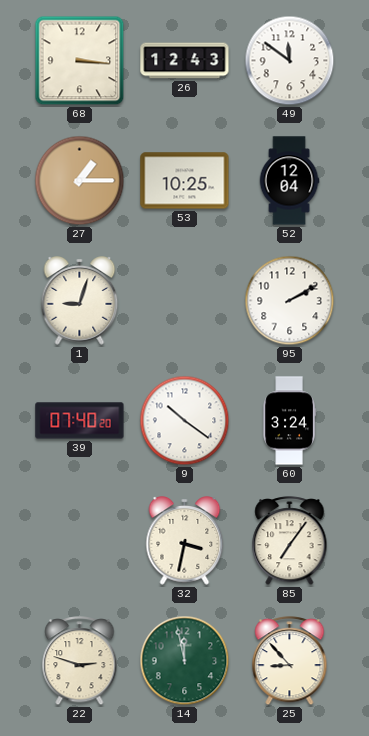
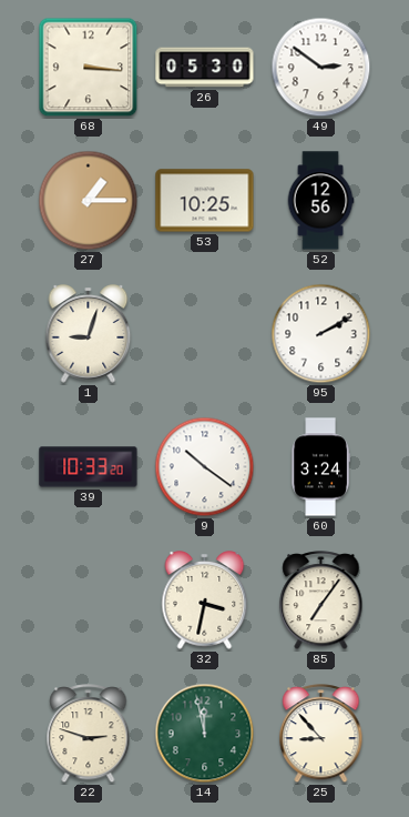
26: 12:43 -> 05:30
49: 11:51 -> 2:51
52: 12:04 -> 12:56
39: 07:40 -> 10:33
